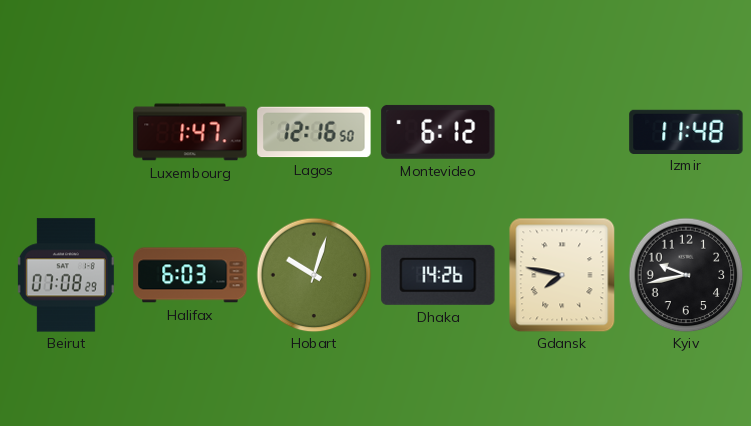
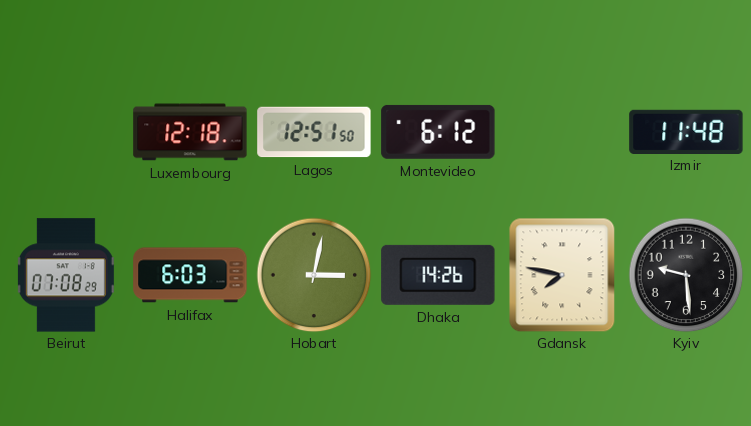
Luxembourg: 1:47 -> 12:18
Lagos: 12:16 -> 12:51
Hobart: 10:03 -> 3:02
Kyiv: 9:43 -> 9:29
